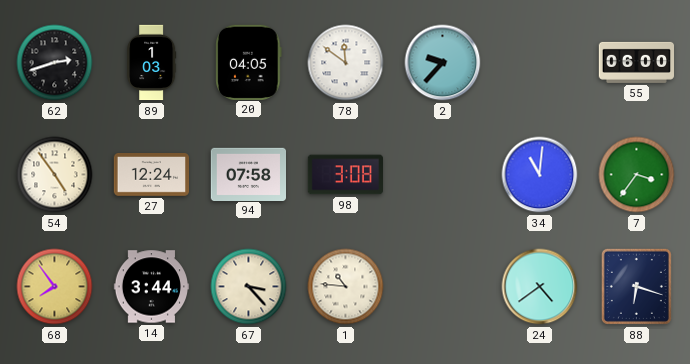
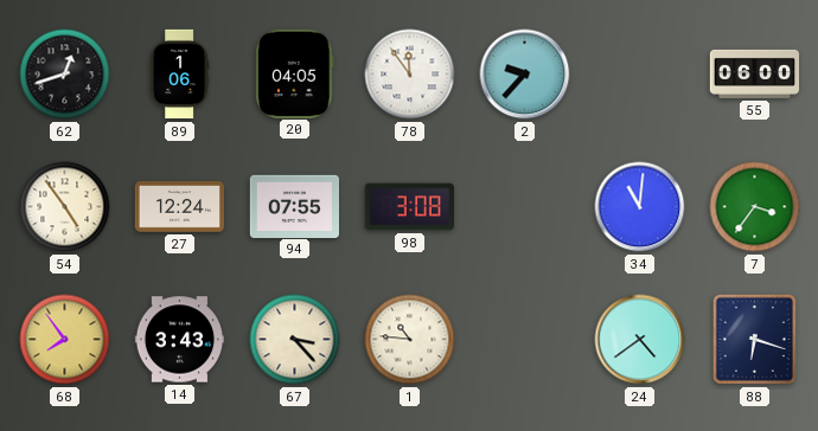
62: 2:42 -> 12:42
89: 1:03 -> 1:06
78: 11:51 -> 11:54
94: 07:58 -> 07:55
14: 3:44 -> 3:43
